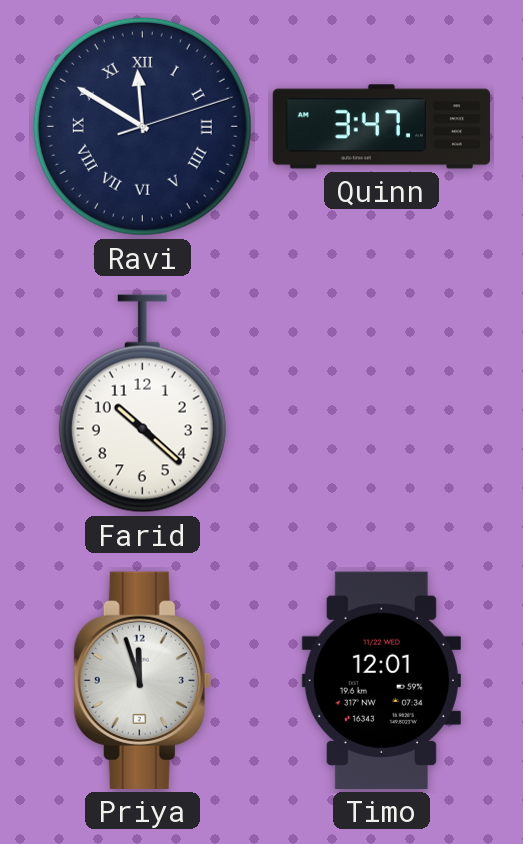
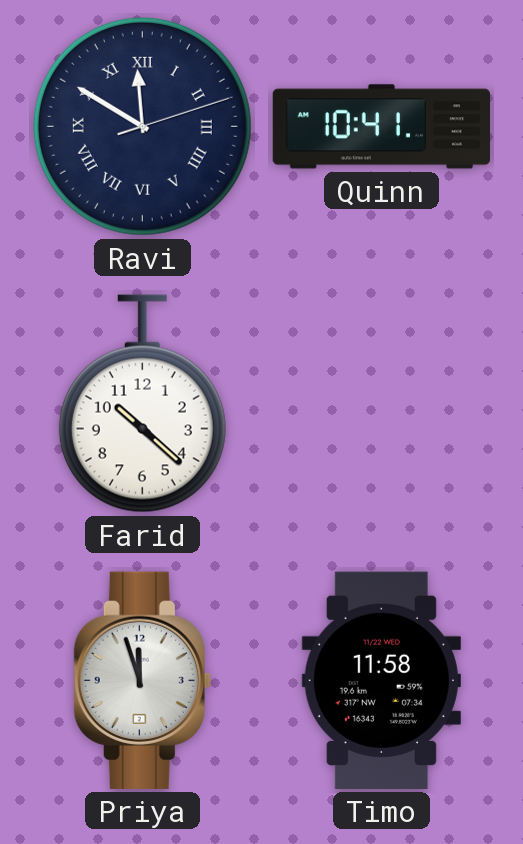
Quinn: 3:47 -> 10:41
Timo: 12:01 -> 11:58
